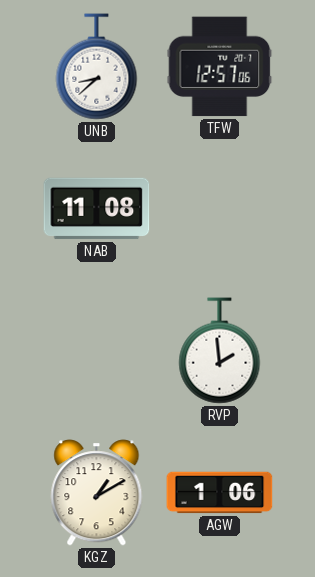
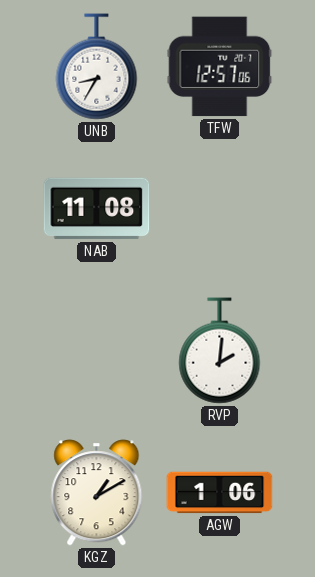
UNB: 8:38 -> 8:35
RVP: 1:59 -> 2:01
